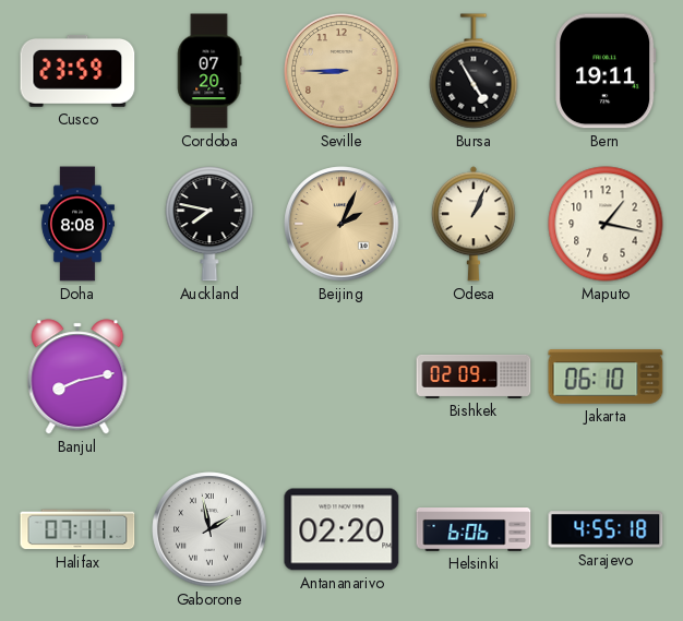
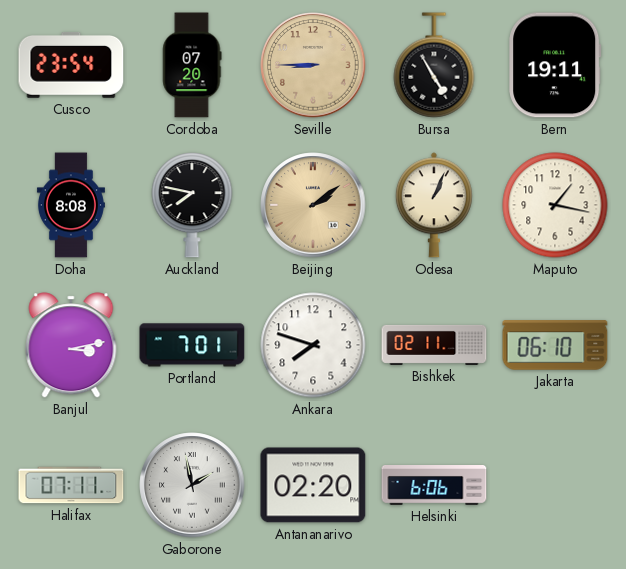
Cusco: 23:59 -> 23:54
Beijing: 2:04 -> 2:09
Banjul: 8:13 -> 3:13
Portland: none -> 7:01
Ankara: none -> 7:48
Bishkek: 02:09 -> 02:11
Sarajevo: 4:55 -> none
